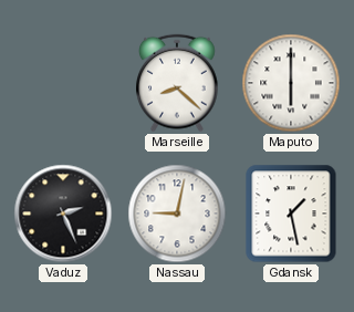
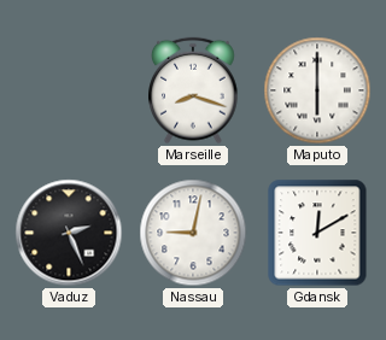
Marseille: 8:22 -> 8:18
Gdansk: 1:28 -> 12:10
